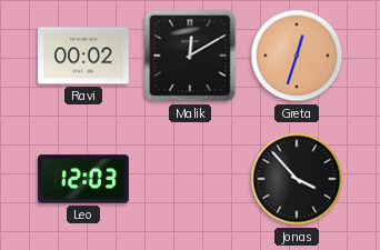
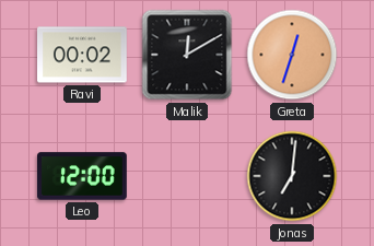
Leo: 12:03 -> 12:00
Jonas: 3:53 -> 7:01
